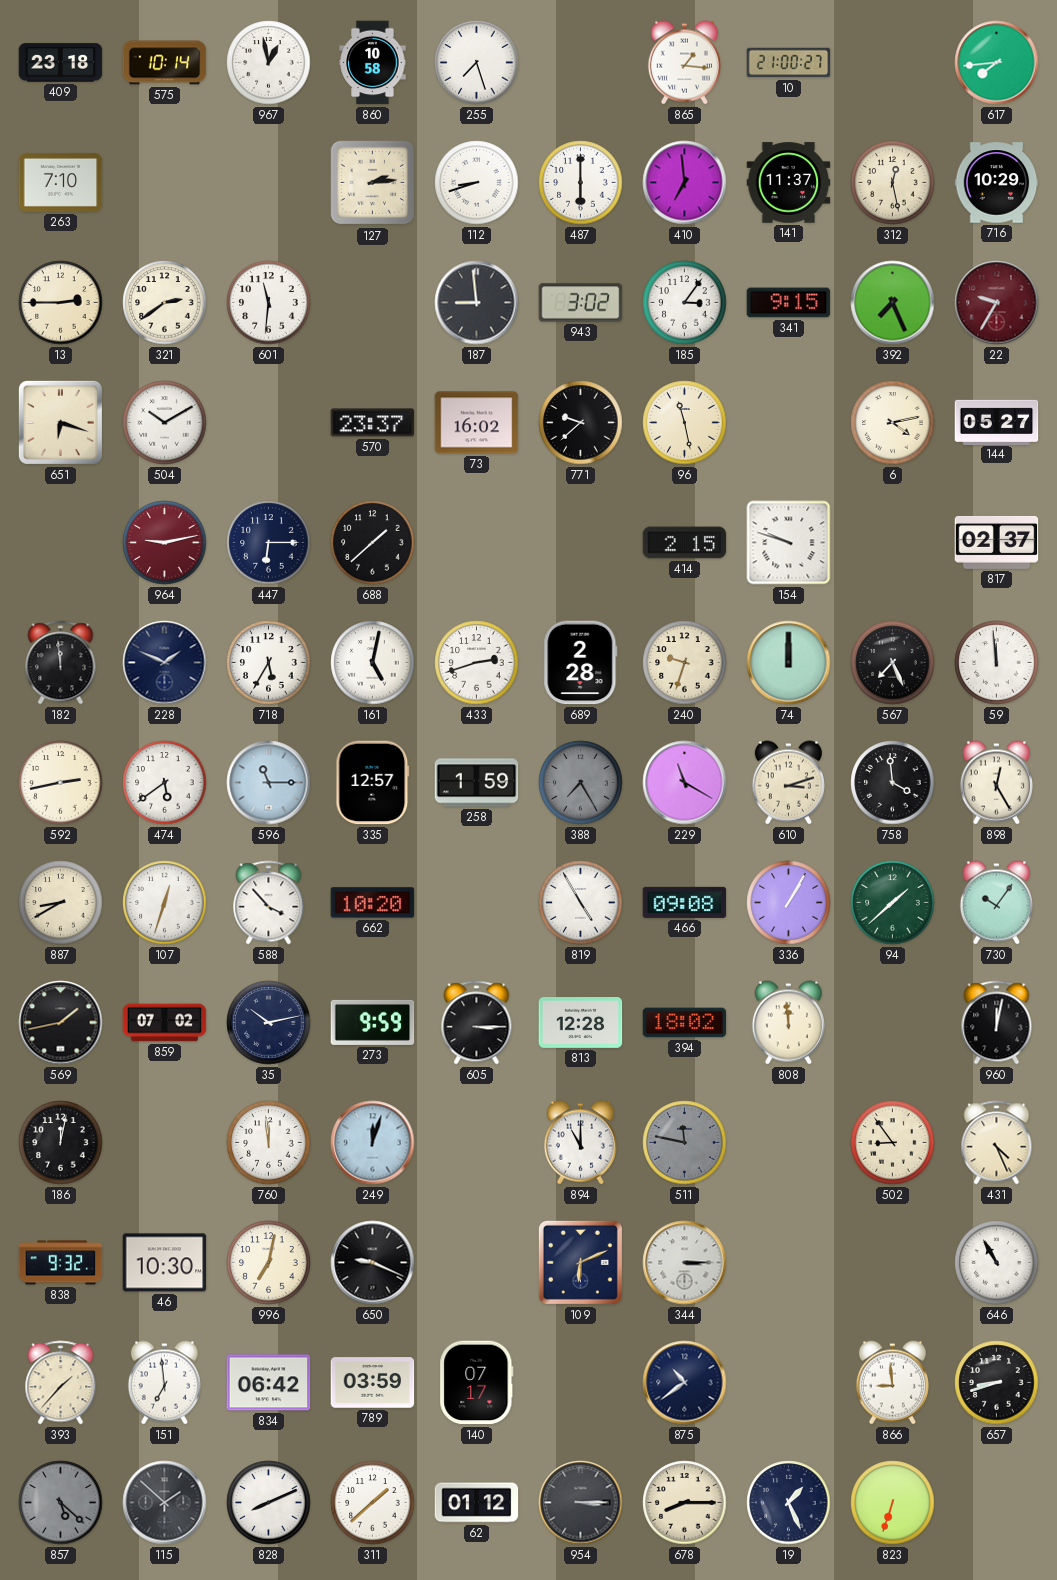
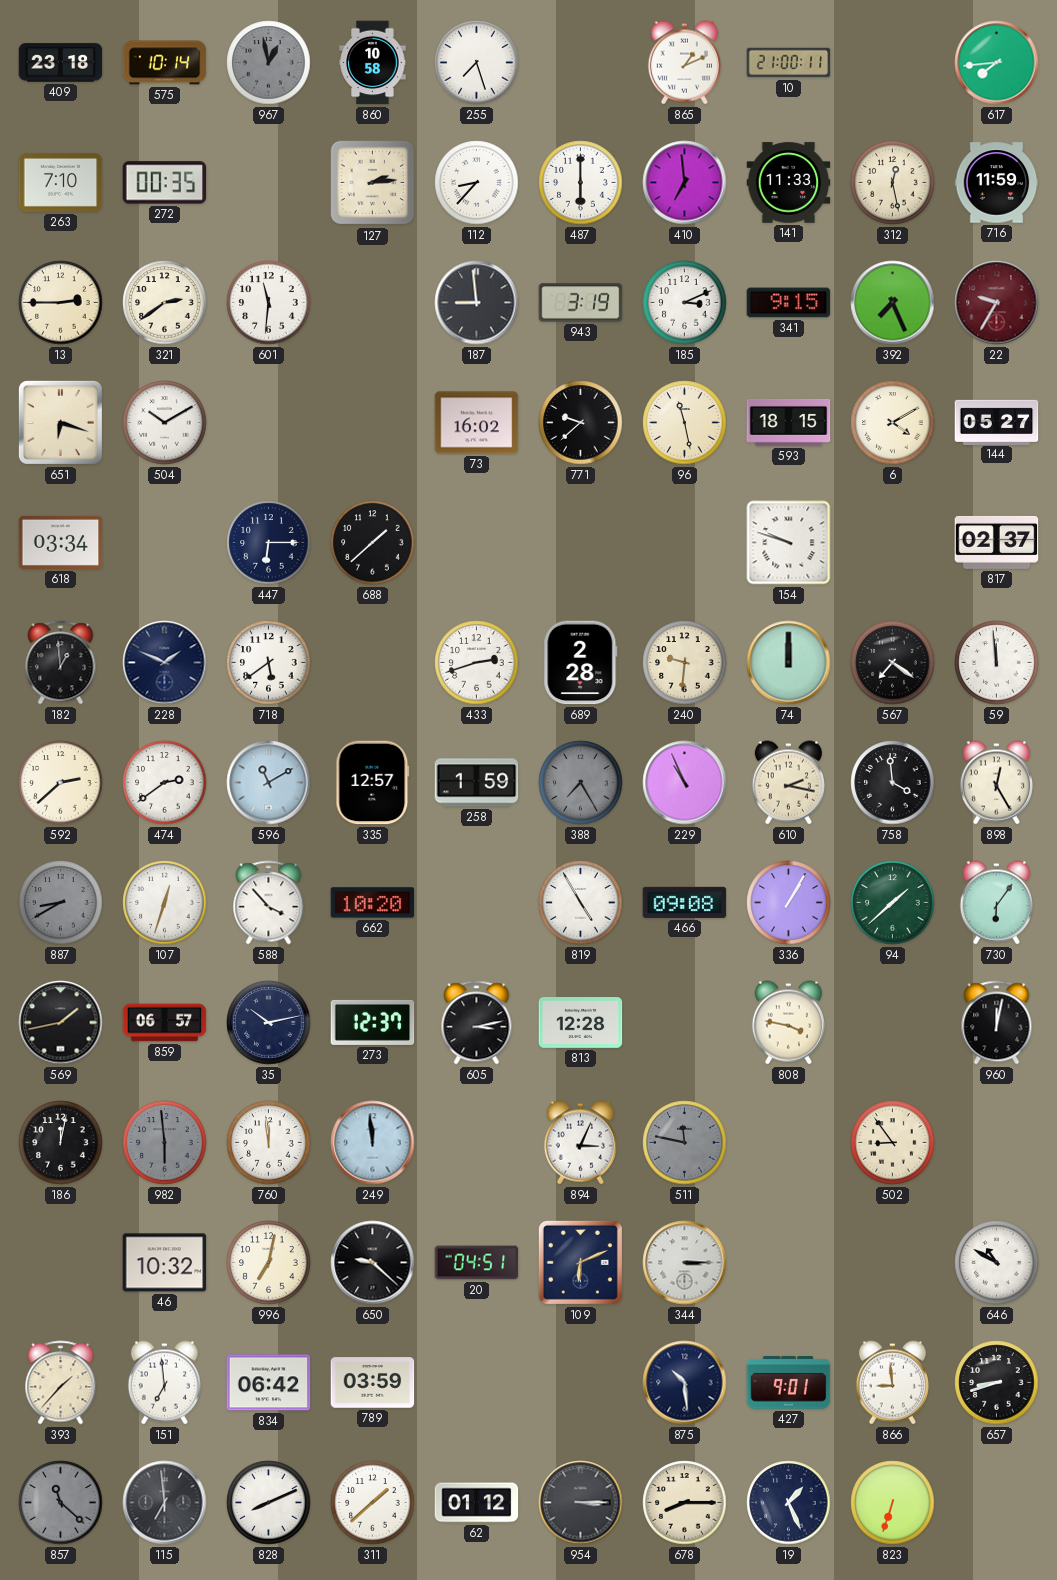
967 dial: white -> grey
865: 1:16 -> 1:11
10: 21:00:27 -> 21:00:11
272: none -> 00:35
112: 8:42 -> 8:37
141: 11:37 -> 11:33
716: 10:29 -> 11:59
943: 3:02 -> 3:19
185: 3:06 -> 3:11
570: 23:37 -> none
593: none -> 18:15
6: 4:13 -> 4:10
618: none -> 03:34
964: 9:13 -> none
414: 2:15 -> none
182: 11:59 -> 12:59
718: 5:35 -> 5:39
161: 5:02 -> none
240: 9:33 -> 9:31
567: 7:26 -> 7:21
592: 2:43 -> 2:38
474: 5:39 -> 2:39
596: 11:15 -> 11:10
229: 11:20 -> 10:56
610: 3:12 -> 2:17
887 dial: cream -> grey
730: 10:06 -> 6:06
859: 07:02 -> 06:57
273: 9:59 -> 12:37
605: 3:15 -> 3:13
394: 18:02 -> none
808: 11:59 -> 3:47
982: none -> 5:59
249: 12:03 -> 11:59
894: 11:00 -> 3:04
431: 4:26 -> none
838: 9:32 -> none
46: 10:30 -> 10:32
650: 9:19 -> 9:22
20: none -> 04:51
646: 10:55 -> 10:50
140: 07:17 -> none
875: 10:39 -> 10:29
427: none -> 9:01
857: 5:22 -> 11:22
115: 1:52 -> 6:59
